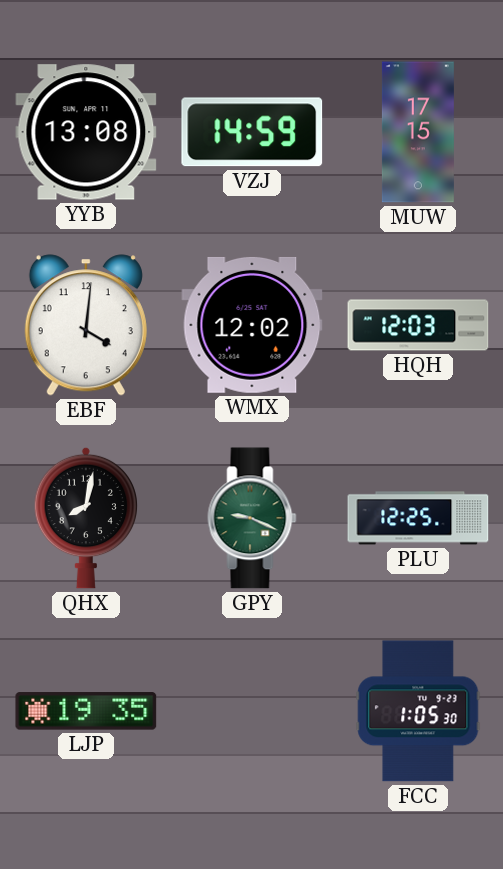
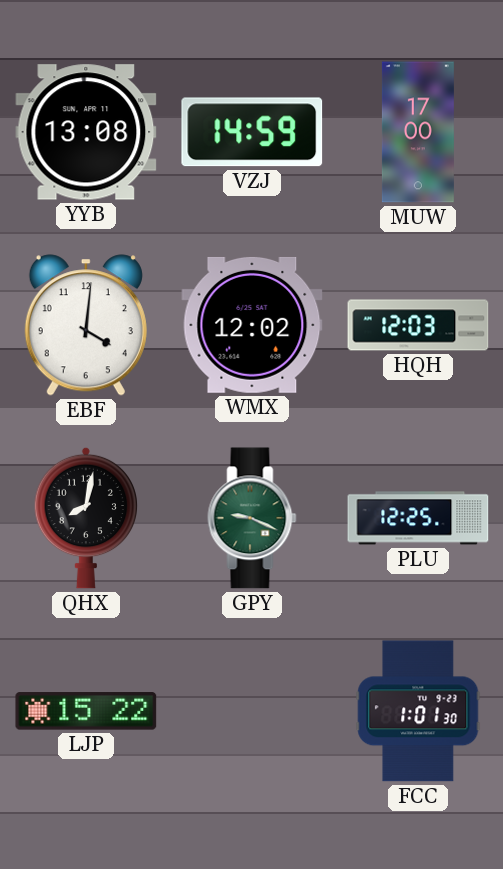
MUW: 17:15 -> 17:00
LJP: 19:35 -> 15:22
FCC: 1:05 -> 1:01
